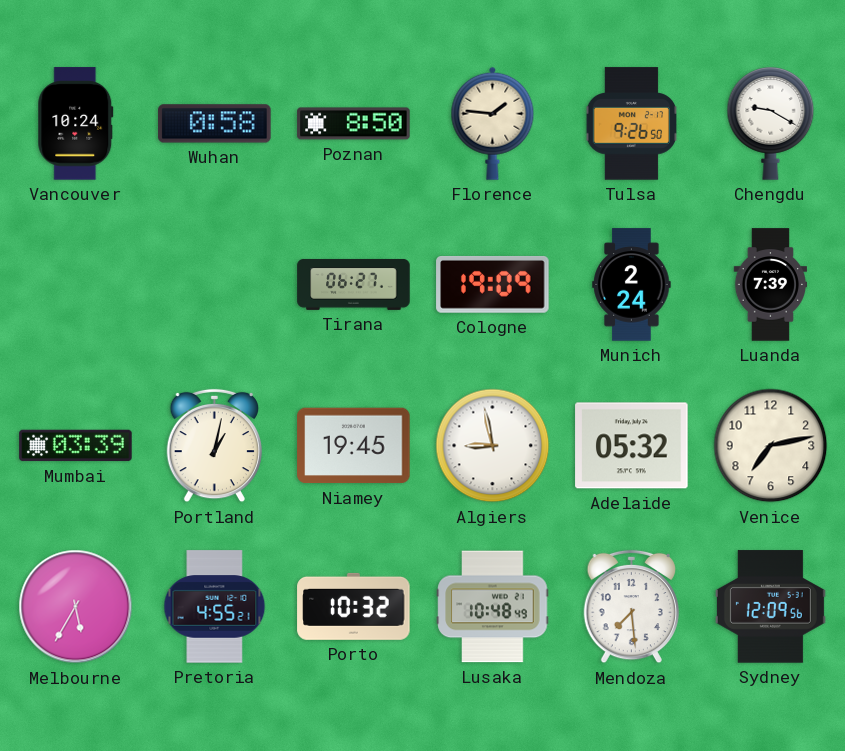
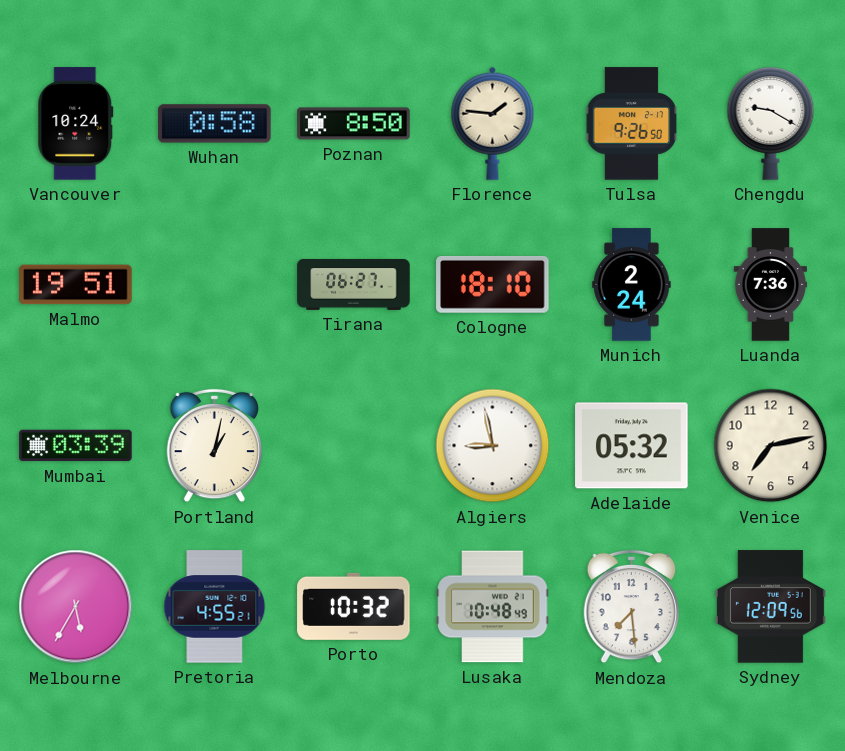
Malmo: none -> 19:51
Cologne: 19:09 -> 18:10
Luanda: 7:39 -> 7:36
Niamey: 19:45 -> none
